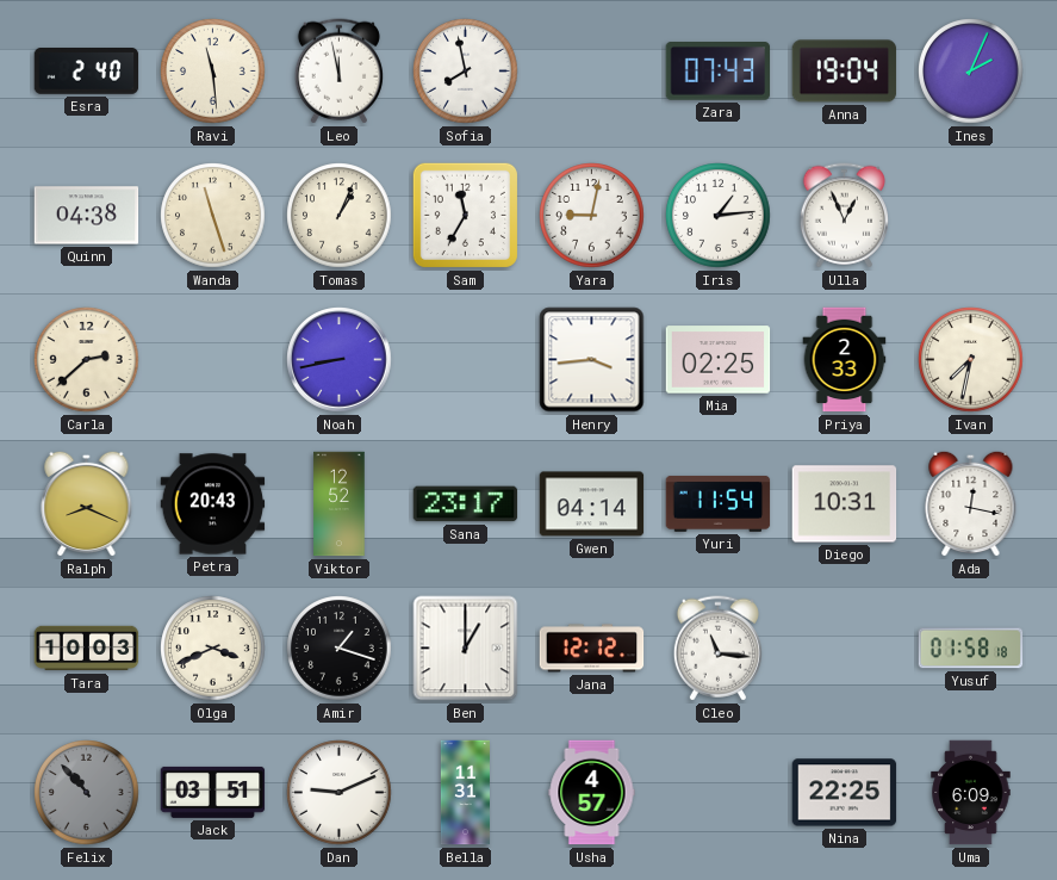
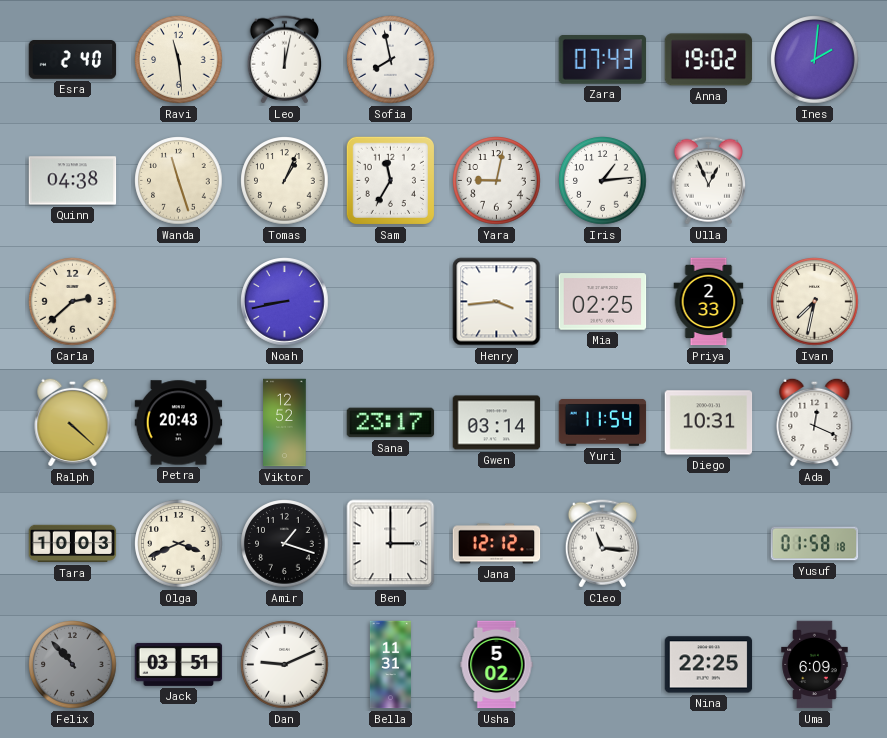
Leo: 11:58 -> 12:02
Anna: 19:04 -> 19:02
Ines: 2:04 -> 2:01
Ralph: 8:19 -> 4:22
Gwen: 04:14 -> 03:14
Ada: 12:17 -> 12:19
Ben: 1:00 -> 3:00
Usha: 4:57 -> 5:02
